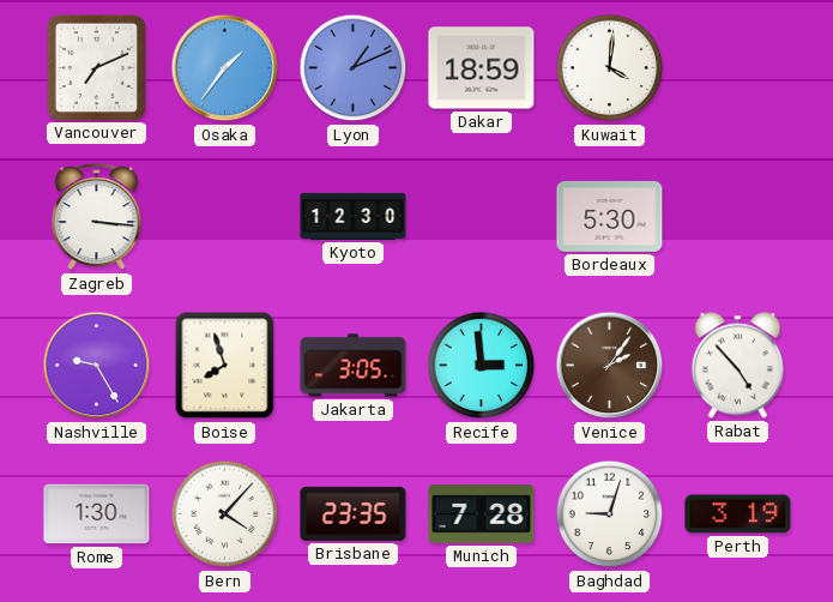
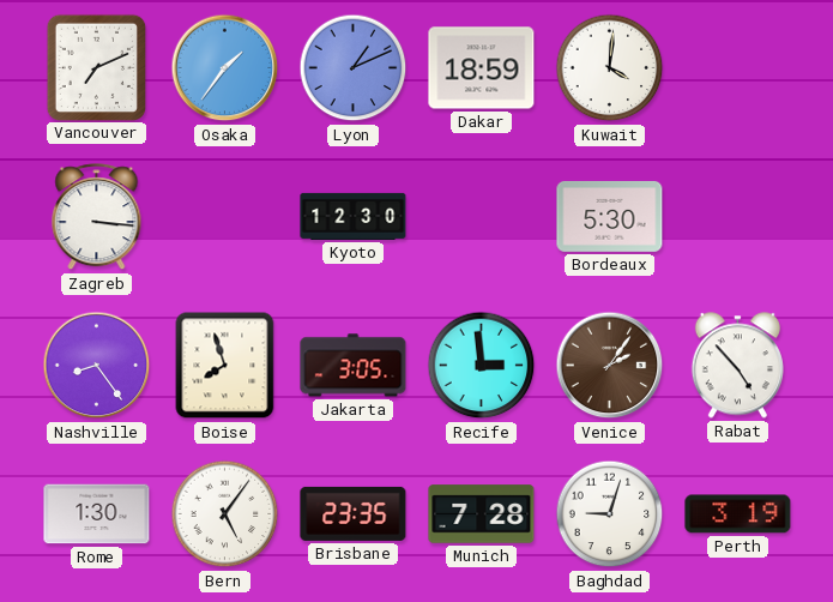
Nashville: 9:25 -> 8:24
Bern: 4:07 -> 5:06
